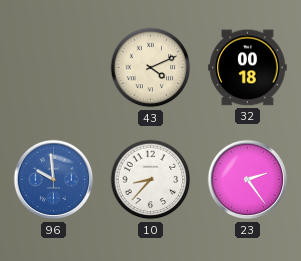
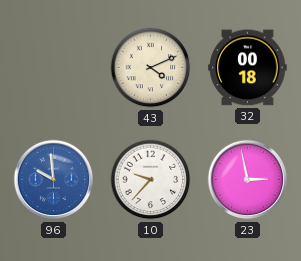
10: 8:37 -> 9:37
23: 2:24 -> 2:58
